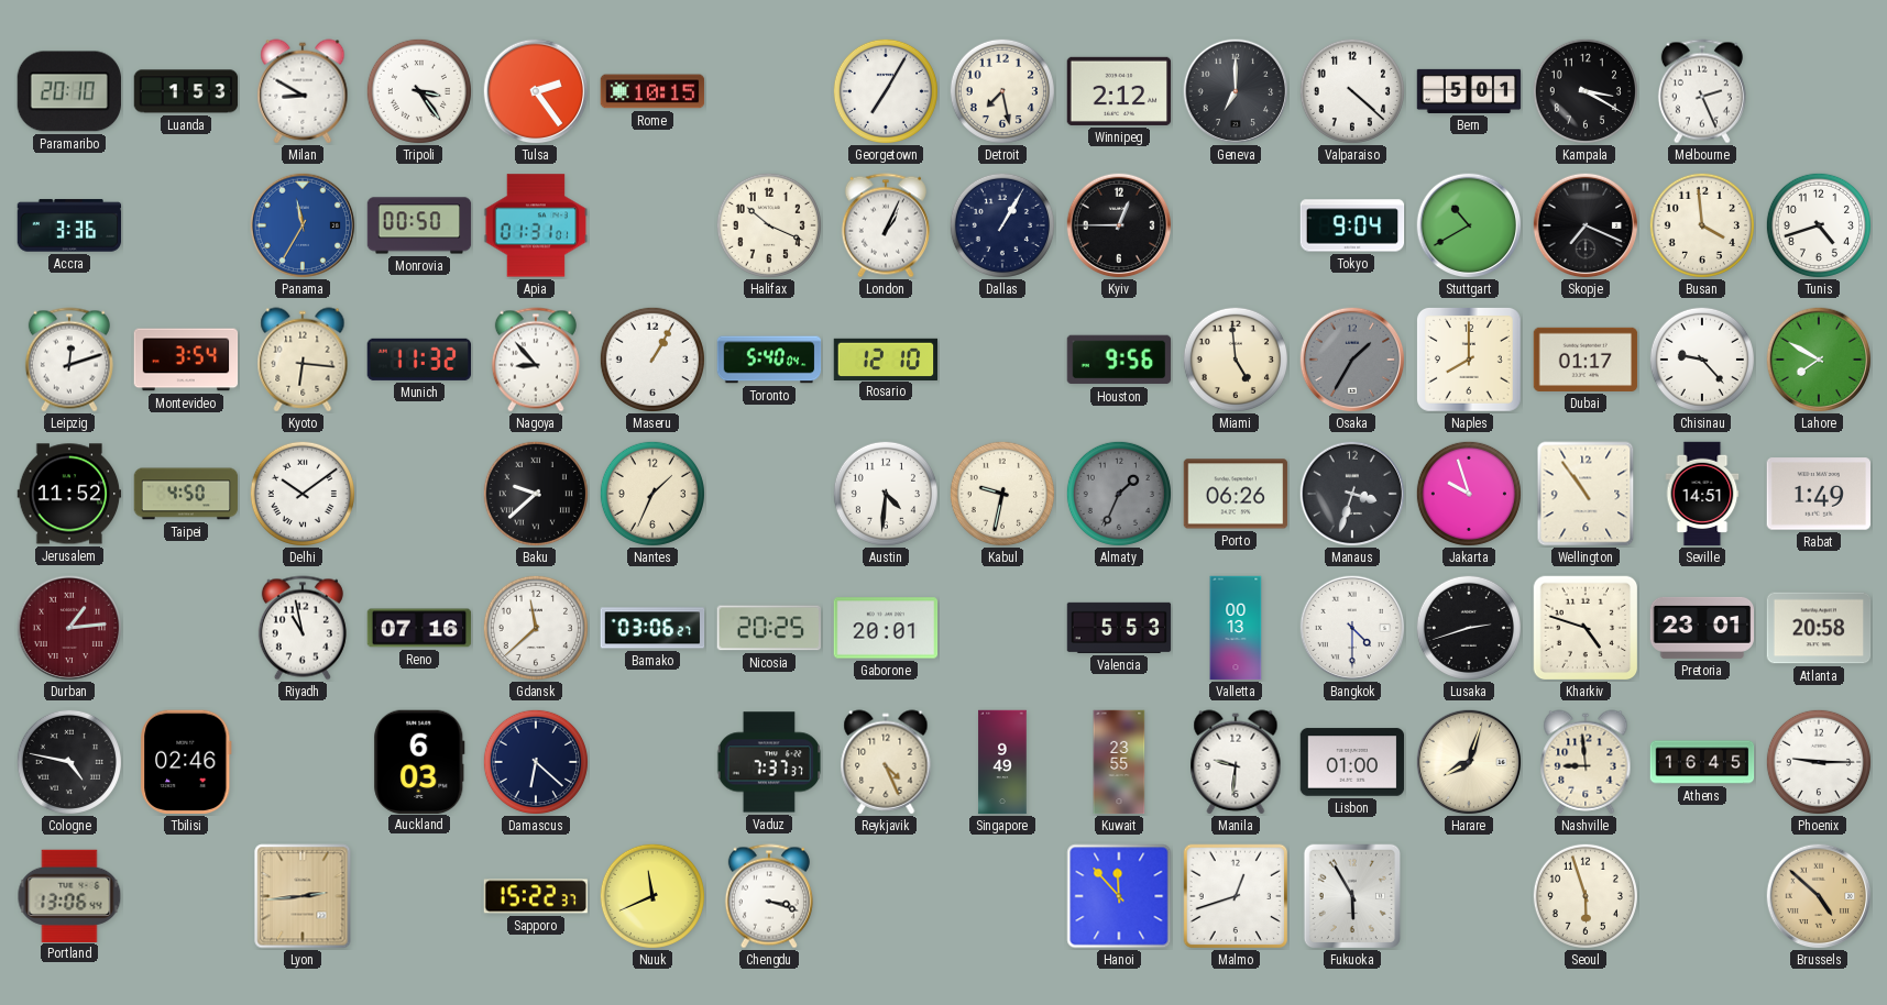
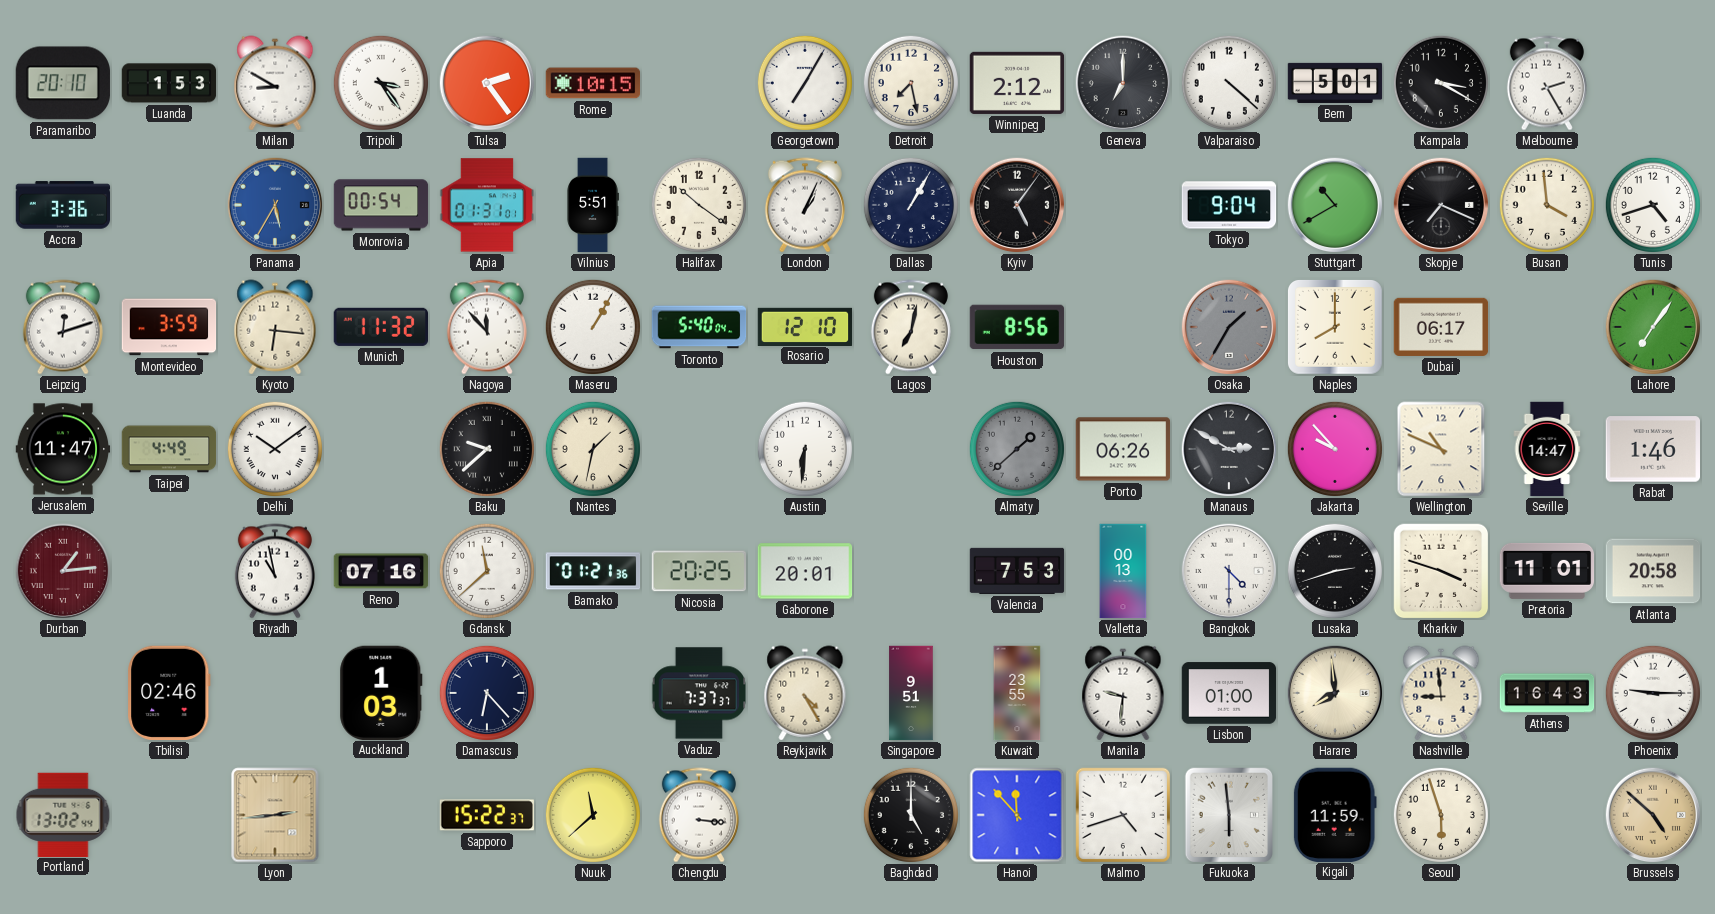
Melbourne: 2:26 -> 2:25
Panama: 11:35 -> 5:35
Monrovia: 00:50 -> 00:54
Vilnius: none -> 5:51
Halifax: 10:19 -> 10:21
Kyiv: 12:45 -> 5:06
Montevideo: 3:54 -> 3:59
Nagoya: 8:53 -> 11:53
Lagos: none -> 7:02
Houston: 9:56 -> 8:56
Miami: 4:59 -> none
Dubai: 01:17 -> 06:17
Chisinau: 9:23 -> none
Lahore: 7:50 -> 7:06
Jerusalem: 11:52 -> 11:47
Taipei: 4:50 -> 4:49
Nantes: 1:34 -> 1:32
Austin: 4:31 -> 6:31
Kabul: 9:32 -> none
Almaty: 1:34 -> 1:38
Manaus: 3:33 -> 2:50
Jakarta: 9:57 -> 9:53
Wellington: 10:54 -> 10:49
Seville: 14:51 -> 14:47
Rabat: 1:49 -> 1:46
Bamako: 03:06 -> 01:21
Valencia: 5:53 -> 7:53
Kharkiv: 4:48 -> 3:48
Pretoria: 23:01 -> 11:01
Cologne: 4:47 -> none
Auckland: 6:03 -> 1:03
Damascus: 6:22 -> 6:23
Reykjavik: 4:26 -> 4:25
Singapore: 9:49 -> 9:51
Harare: 8:03 -> 7:59
Athens: 16:45 -> 16:43
Portland: 13:06 -> 13:02
Nuuk: 11:41 -> 11:38
Chengdu: 3:18 -> 3:16
Baghdad: none -> 5:00
Malmo: 12:42 -> 4:42
Fukuoka: 5:55 -> 5:59
Kigali: none -> 11:59
